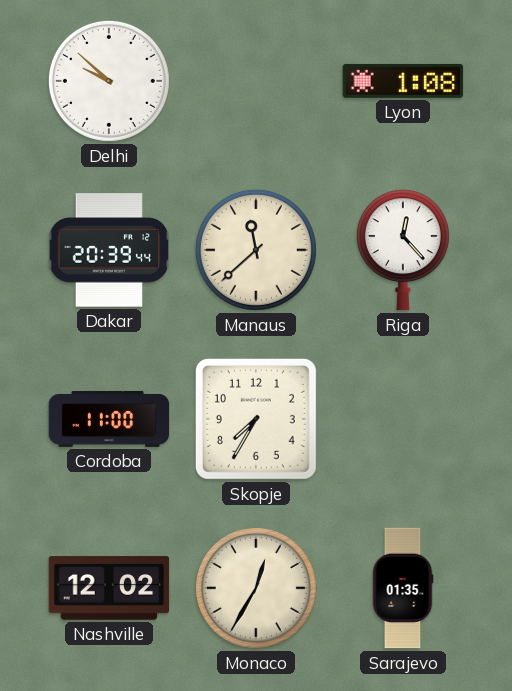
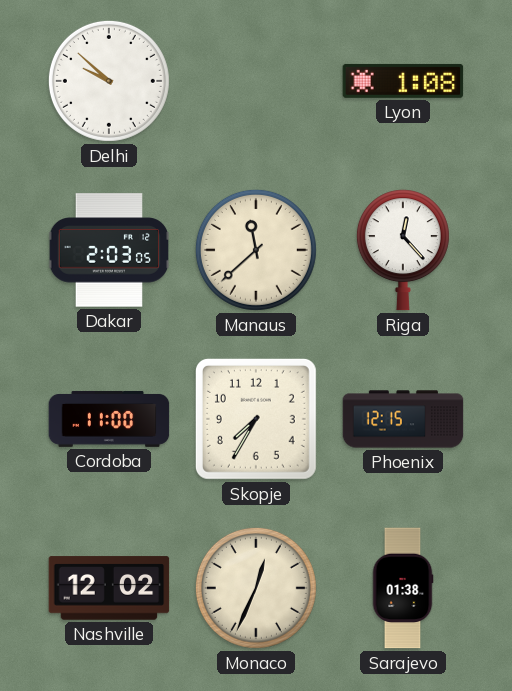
Dakar: 20:39 -> 2:03
Phoenix: none -> 12:15
Monaco: 12:35 -> 12:34
Sarajevo: 01:35 -> 01:38
